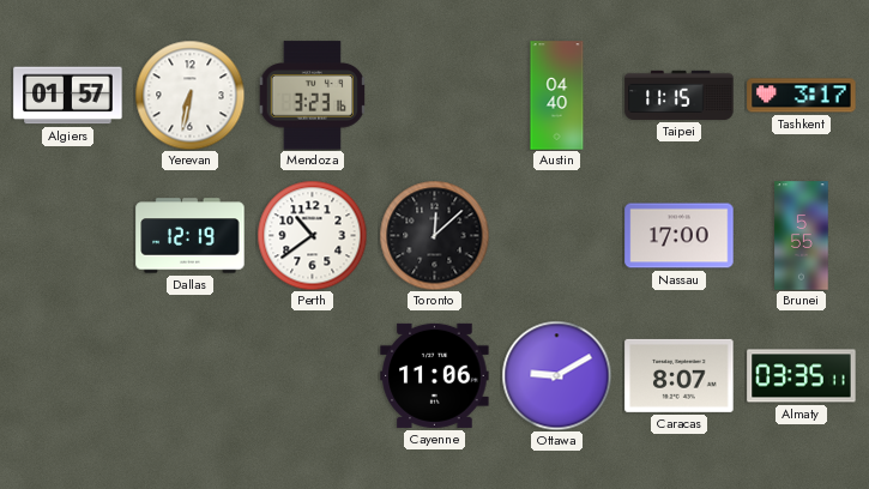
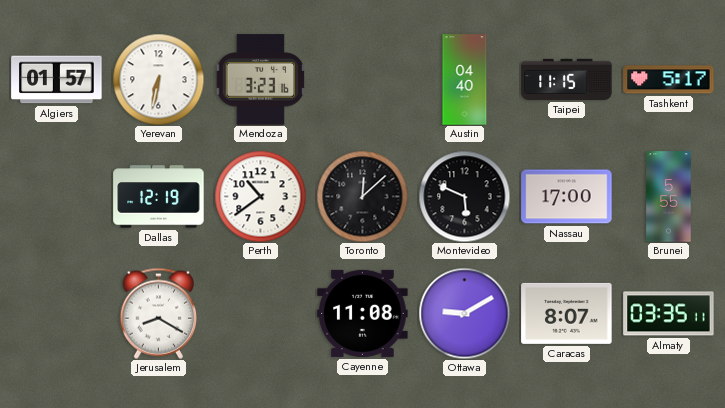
Tashkent: 3:17 -> 5:17
Montevideo: none -> 5:49
Jerusalem: none -> 8:20
Cayenne: 11:06 -> 11:08
